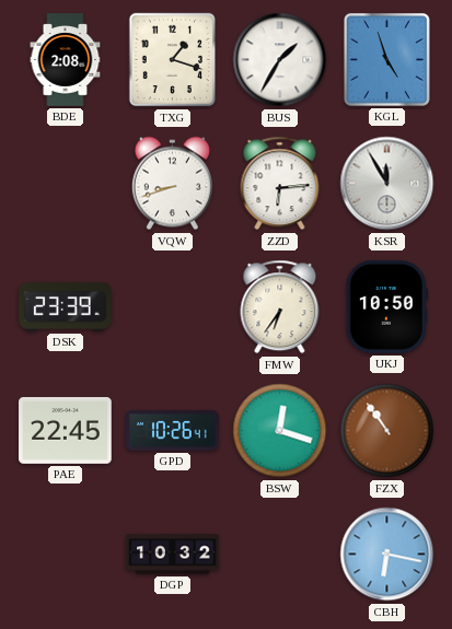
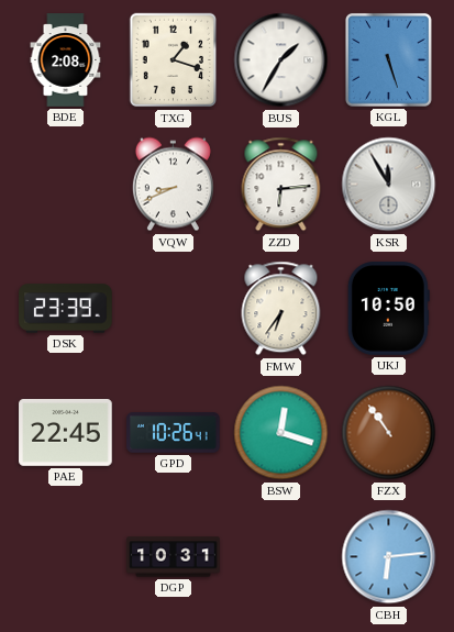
KGL: 4:57 -> 5:27
VQW: 8:42 -> 8:41
DGP: 10:32 -> 10:31
CBH: 6:17 -> 6:14
